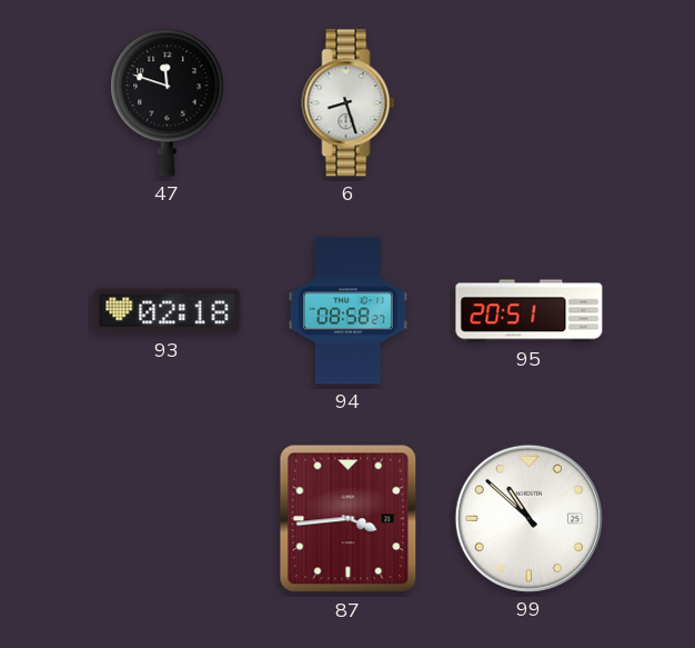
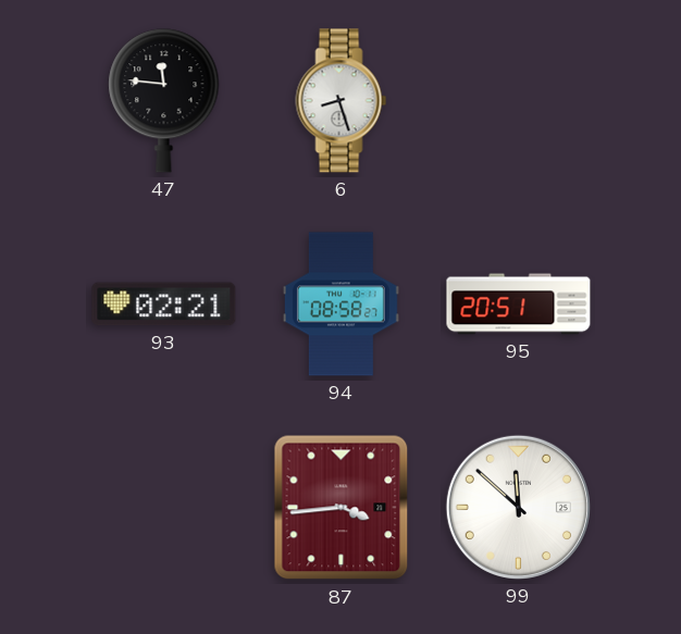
47: 11:48 -> 11:46
93: 02:18 -> 02:21
99: 10:52 -> 11:52
